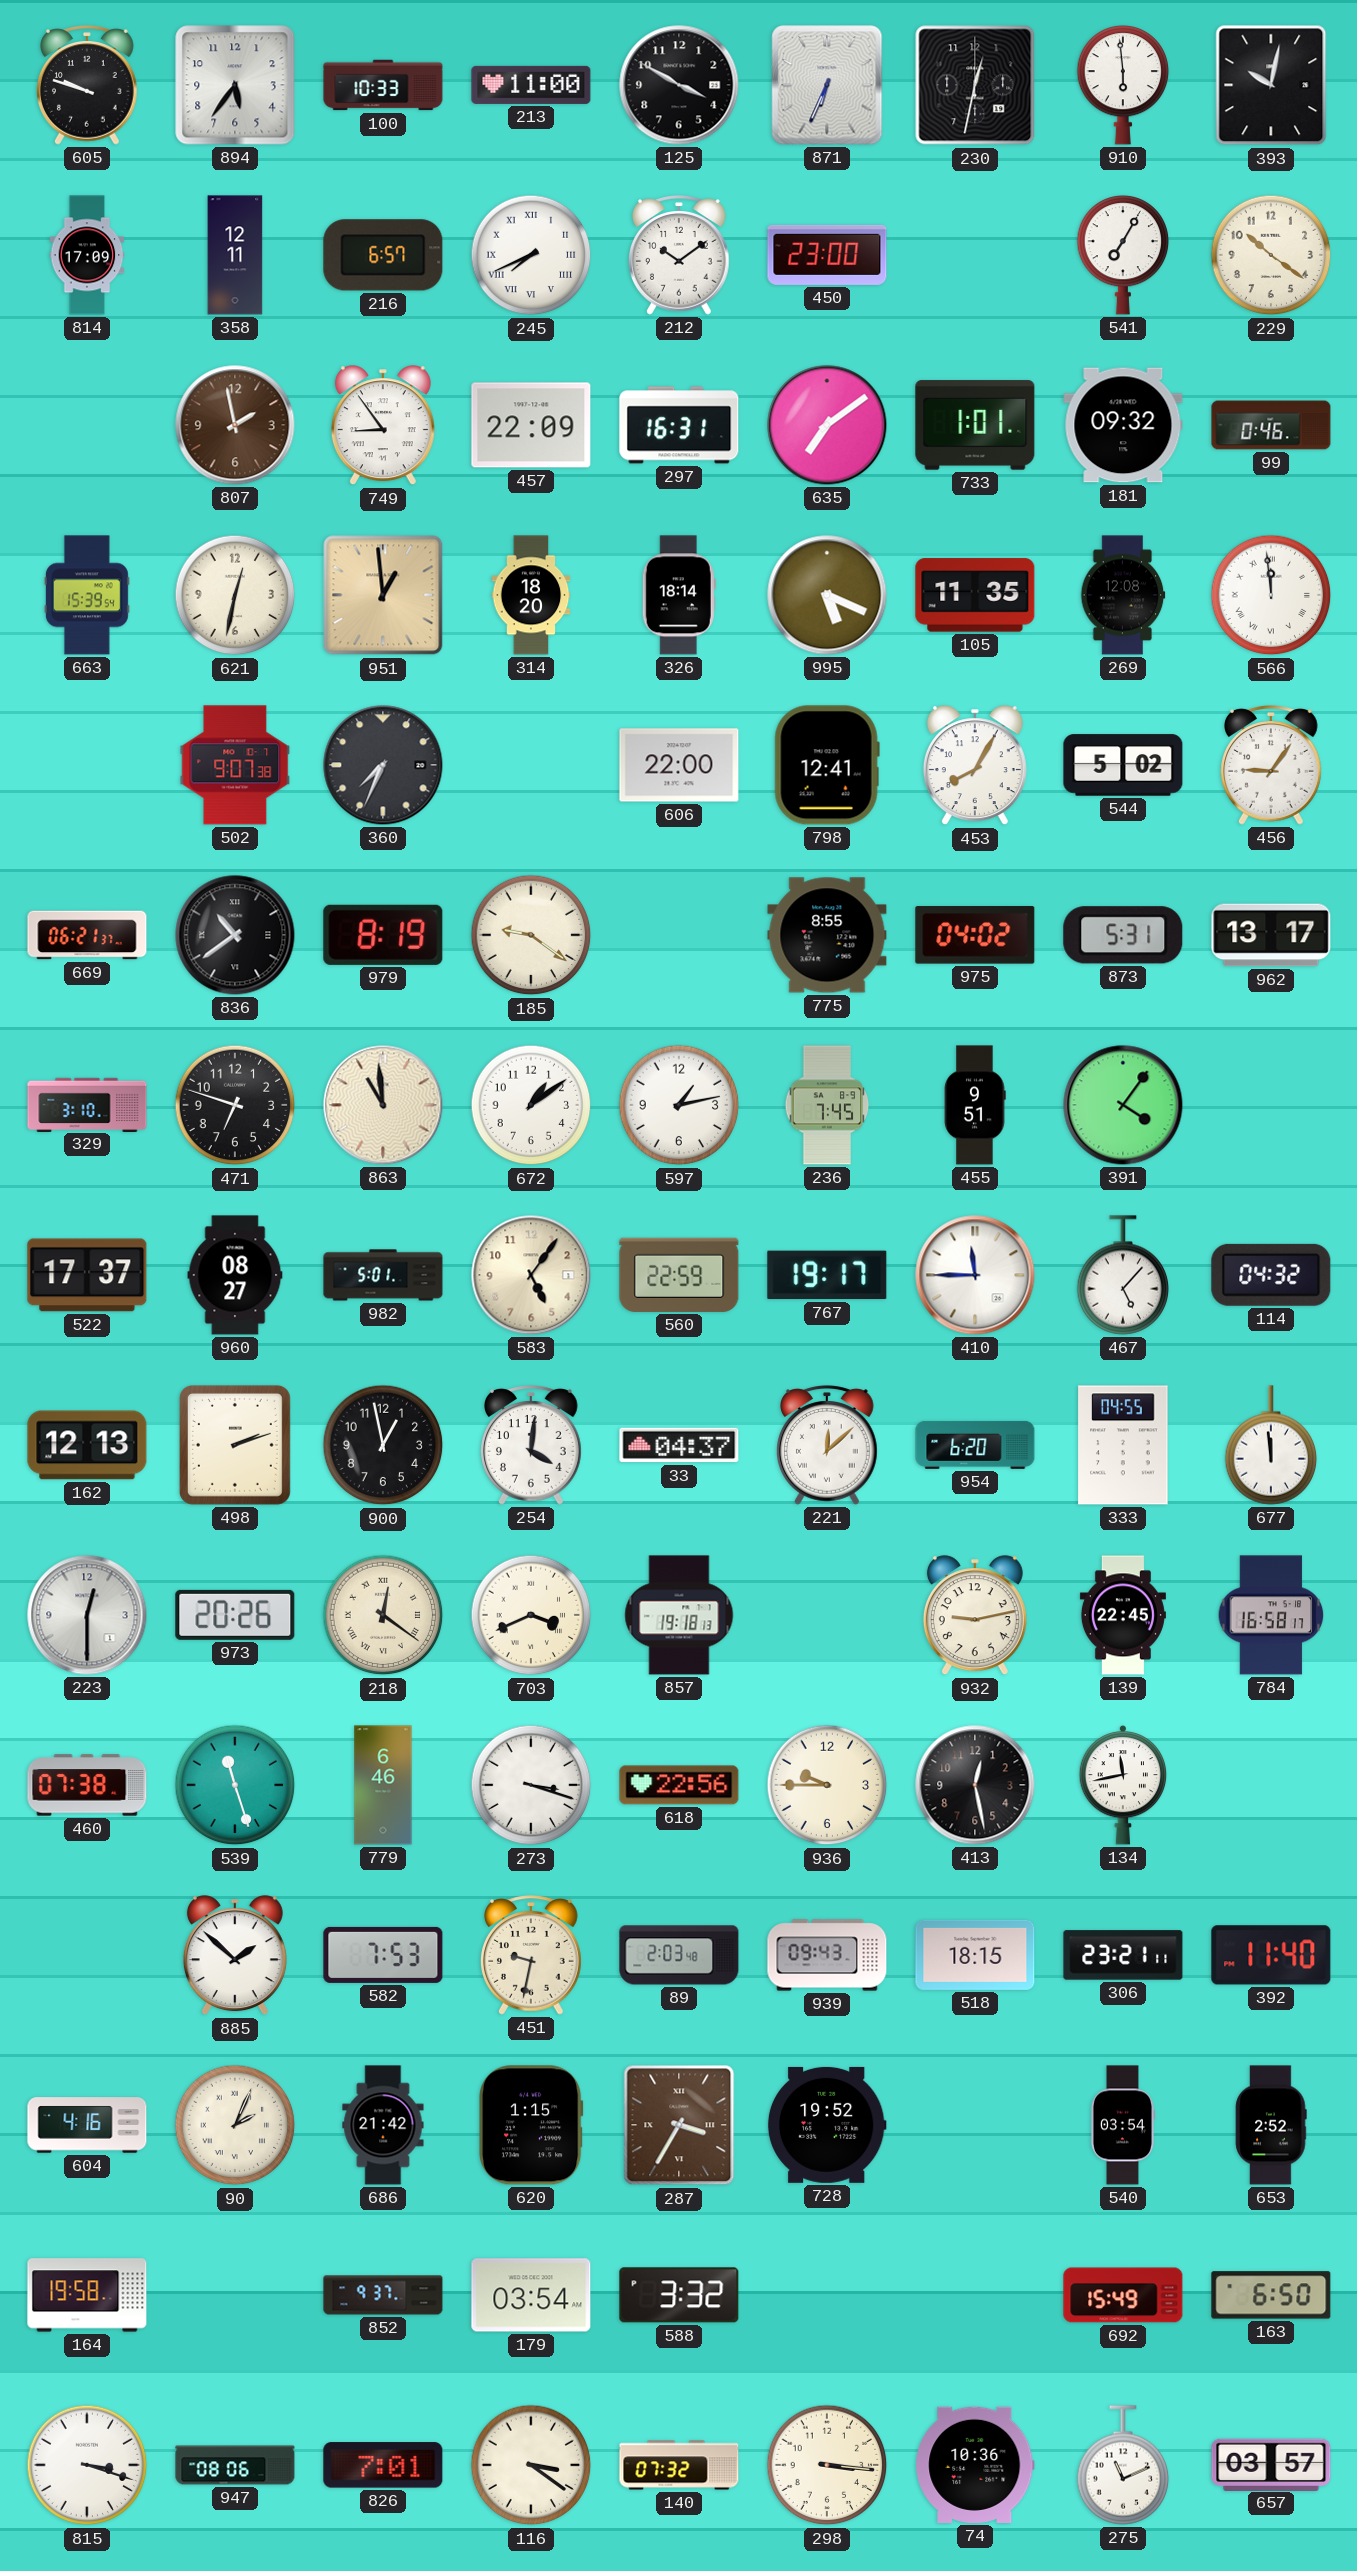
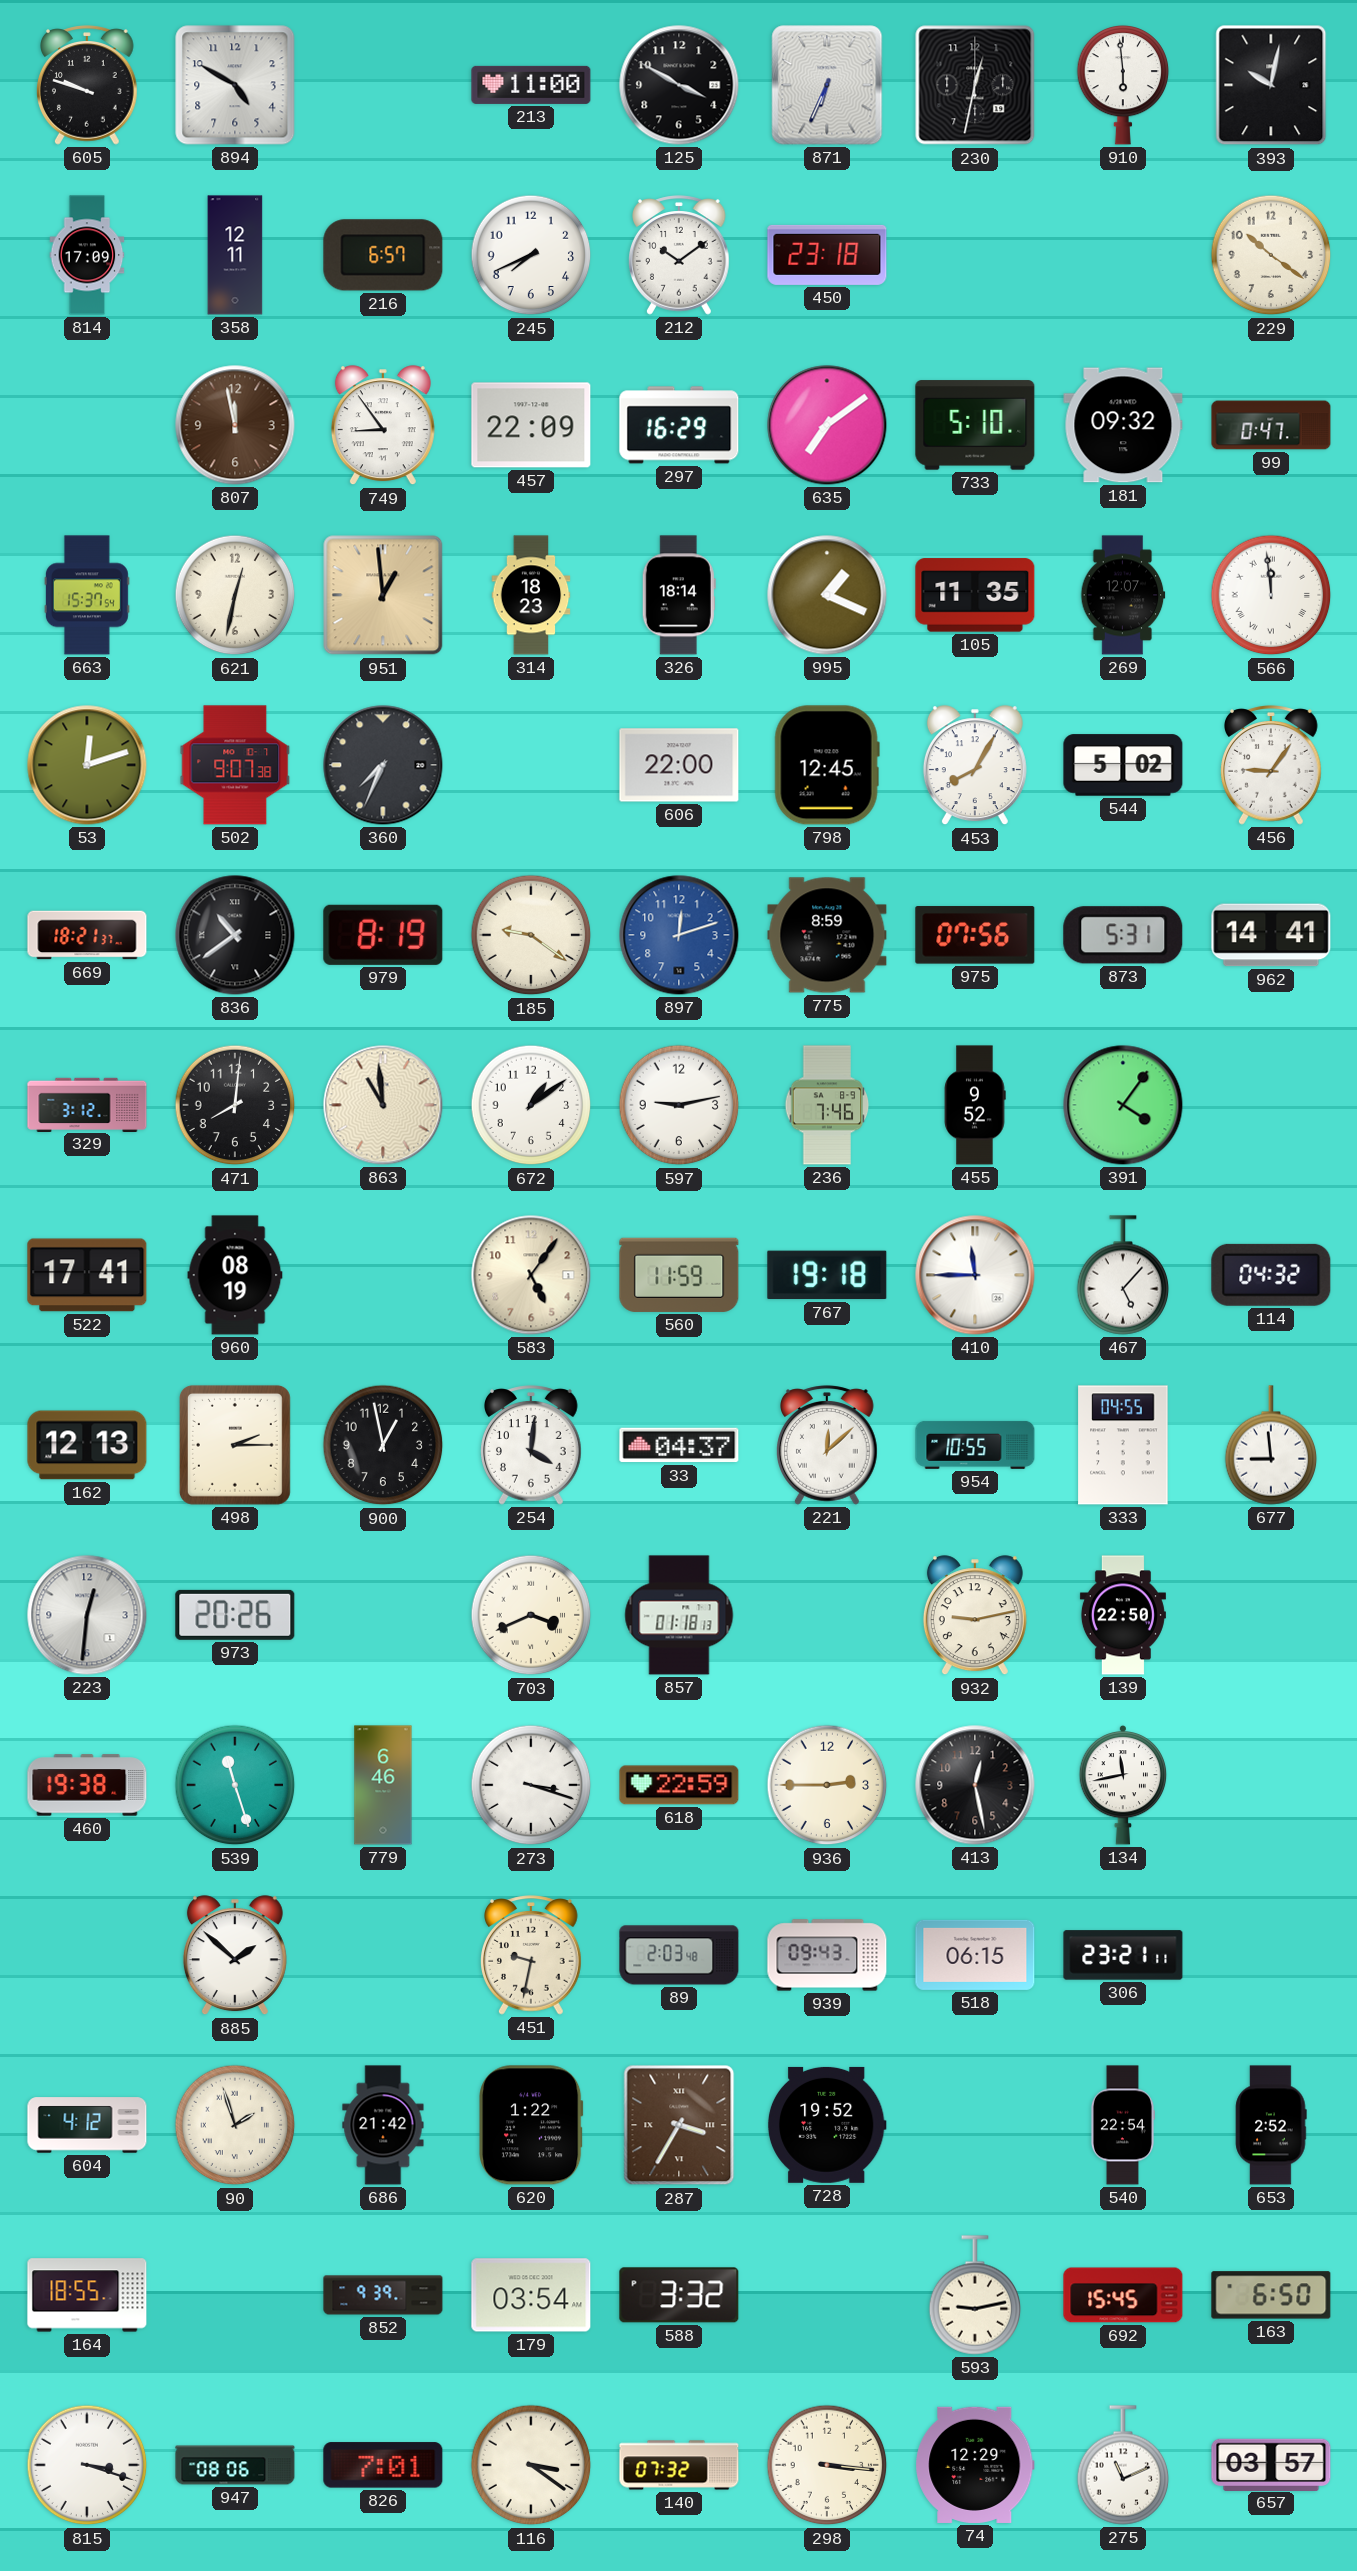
894: 5:36 -> 4:50
100: 10:33 -> none
245 numerals: Roman -> Arabic
450: 23:00 -> 23:18
541: 7:05 -> none
807: 1:58 -> 11:58
297: 16:31 -> 16:29
733: 1:01 -> 5:10
99: 0:46 -> 0:47
663: 15:39 -> 15:37
314: 18:20 -> 18:23
995: 5:19 -> 1:19
269: 12:08 -> 12:07
53: none -> 12:12
798: 12:41 -> 12:45
669: 06:21 -> 18:21
897: none -> 12:12
775: 8:55 -> 8:59
975: 04:02 -> 07:56
962: 13:17 -> 14:41
329: 3:10 -> 3:12
471: 6:48 -> 8:01
597: 1:13 -> 9:13
236: 7:45 -> 7:46
455: 9:51 -> 9:52
522: 17:37 -> 17:41
960: 08:27 -> 08:19
982: 5:01 -> none
560: 22:59 -> 11:59
767: 19:17 -> 19:18
498: 2:12 -> 2:15
954: 6:20 -> 10:55
677: 11:59 -> 8:59
223: 12:30 -> 12:31
218: 12:21 -> none
857: 19:18 -> 01:18
139: 22:45 -> 22:50
784: 16:58 -> none
460: 07:38 -> 19:38
618: 22:56 -> 22:59
936: 9:45 -> 2:45
582: 7:53 -> none
518: 18:15 -> 06:15
392: 11:40 -> none
604: 4:16 -> 4:12
90: 2:04 -> 1:57
620: 1:15 -> 1:22
540: 03:54 -> 22:54
164: 19:58 -> 18:55
852: 9:37 -> 9:39
593: none -> 9:13
692: 15:49 -> 15:45
74: 10:36 -> 12:29
